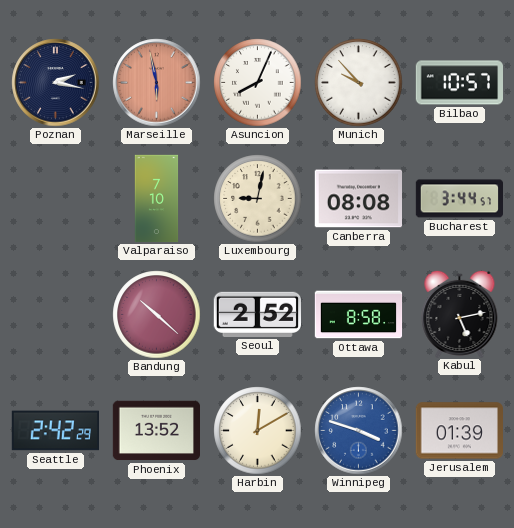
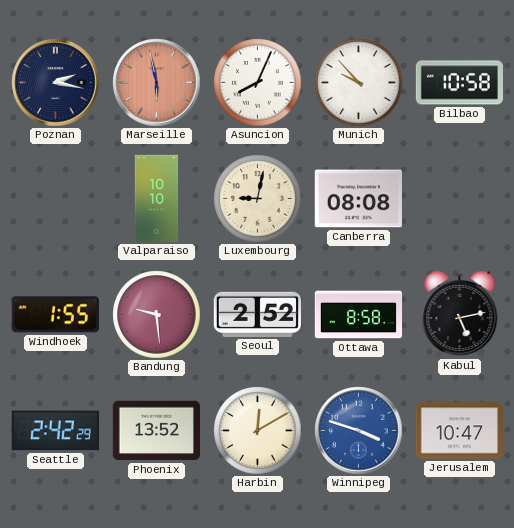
Bilbao: 10:57 -> 10:58
Valparaiso: 7:10 -> 10:10
Bucharest: 3:44 -> none
Windhoek: none -> 1:55
Bandung: 10:22 -> 9:29
Jerusalem: 01:39 -> 10:47
